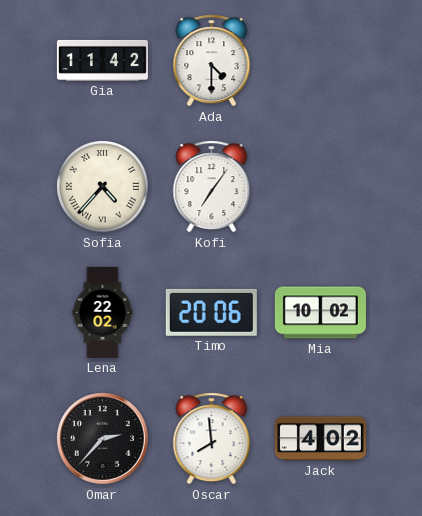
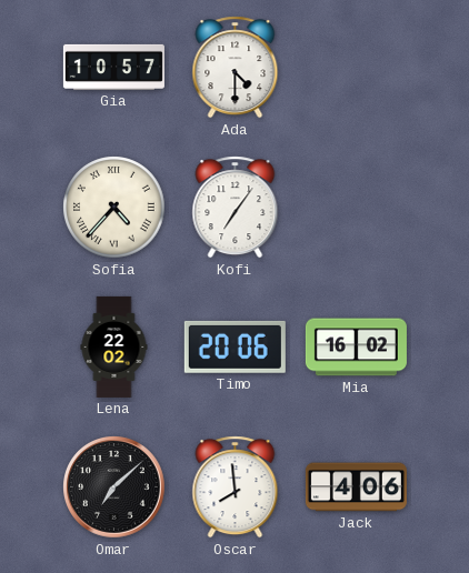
Gia: 11:42 -> 10:57
Mia: 10:02 -> 16:02
Omar: 2:37 -> 7:08
Jack: 4:02 -> 4:06
